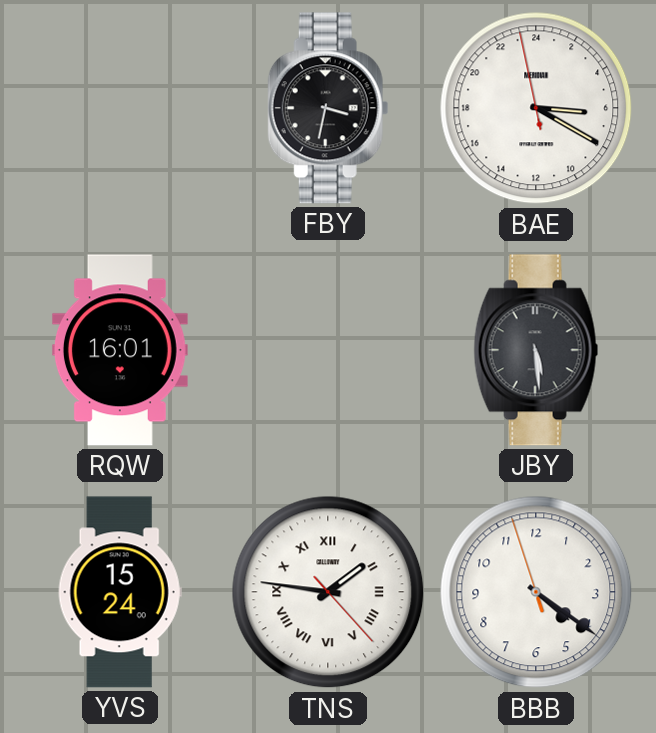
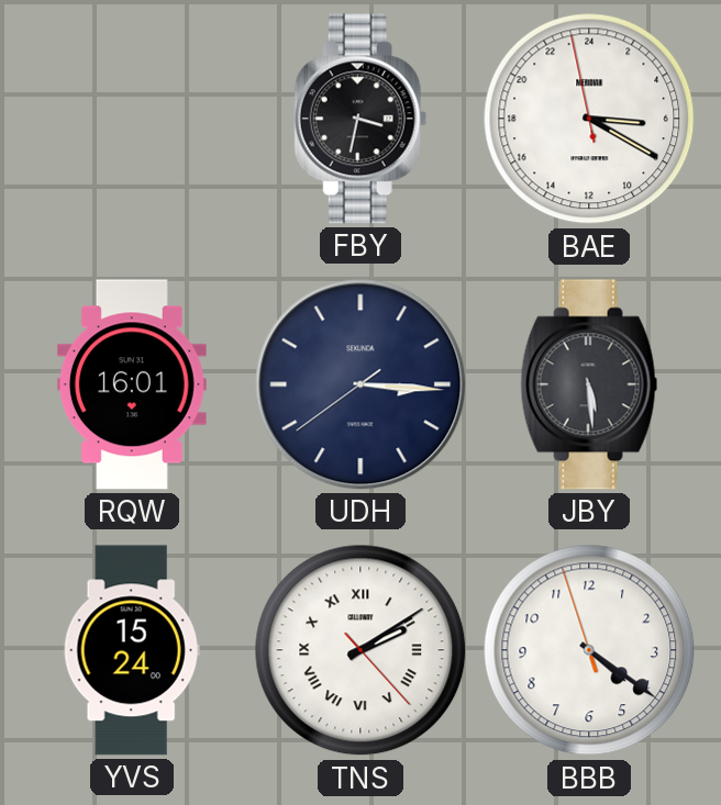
UDH: none -> 3:15
TNS: 1:46 -> 2:09
